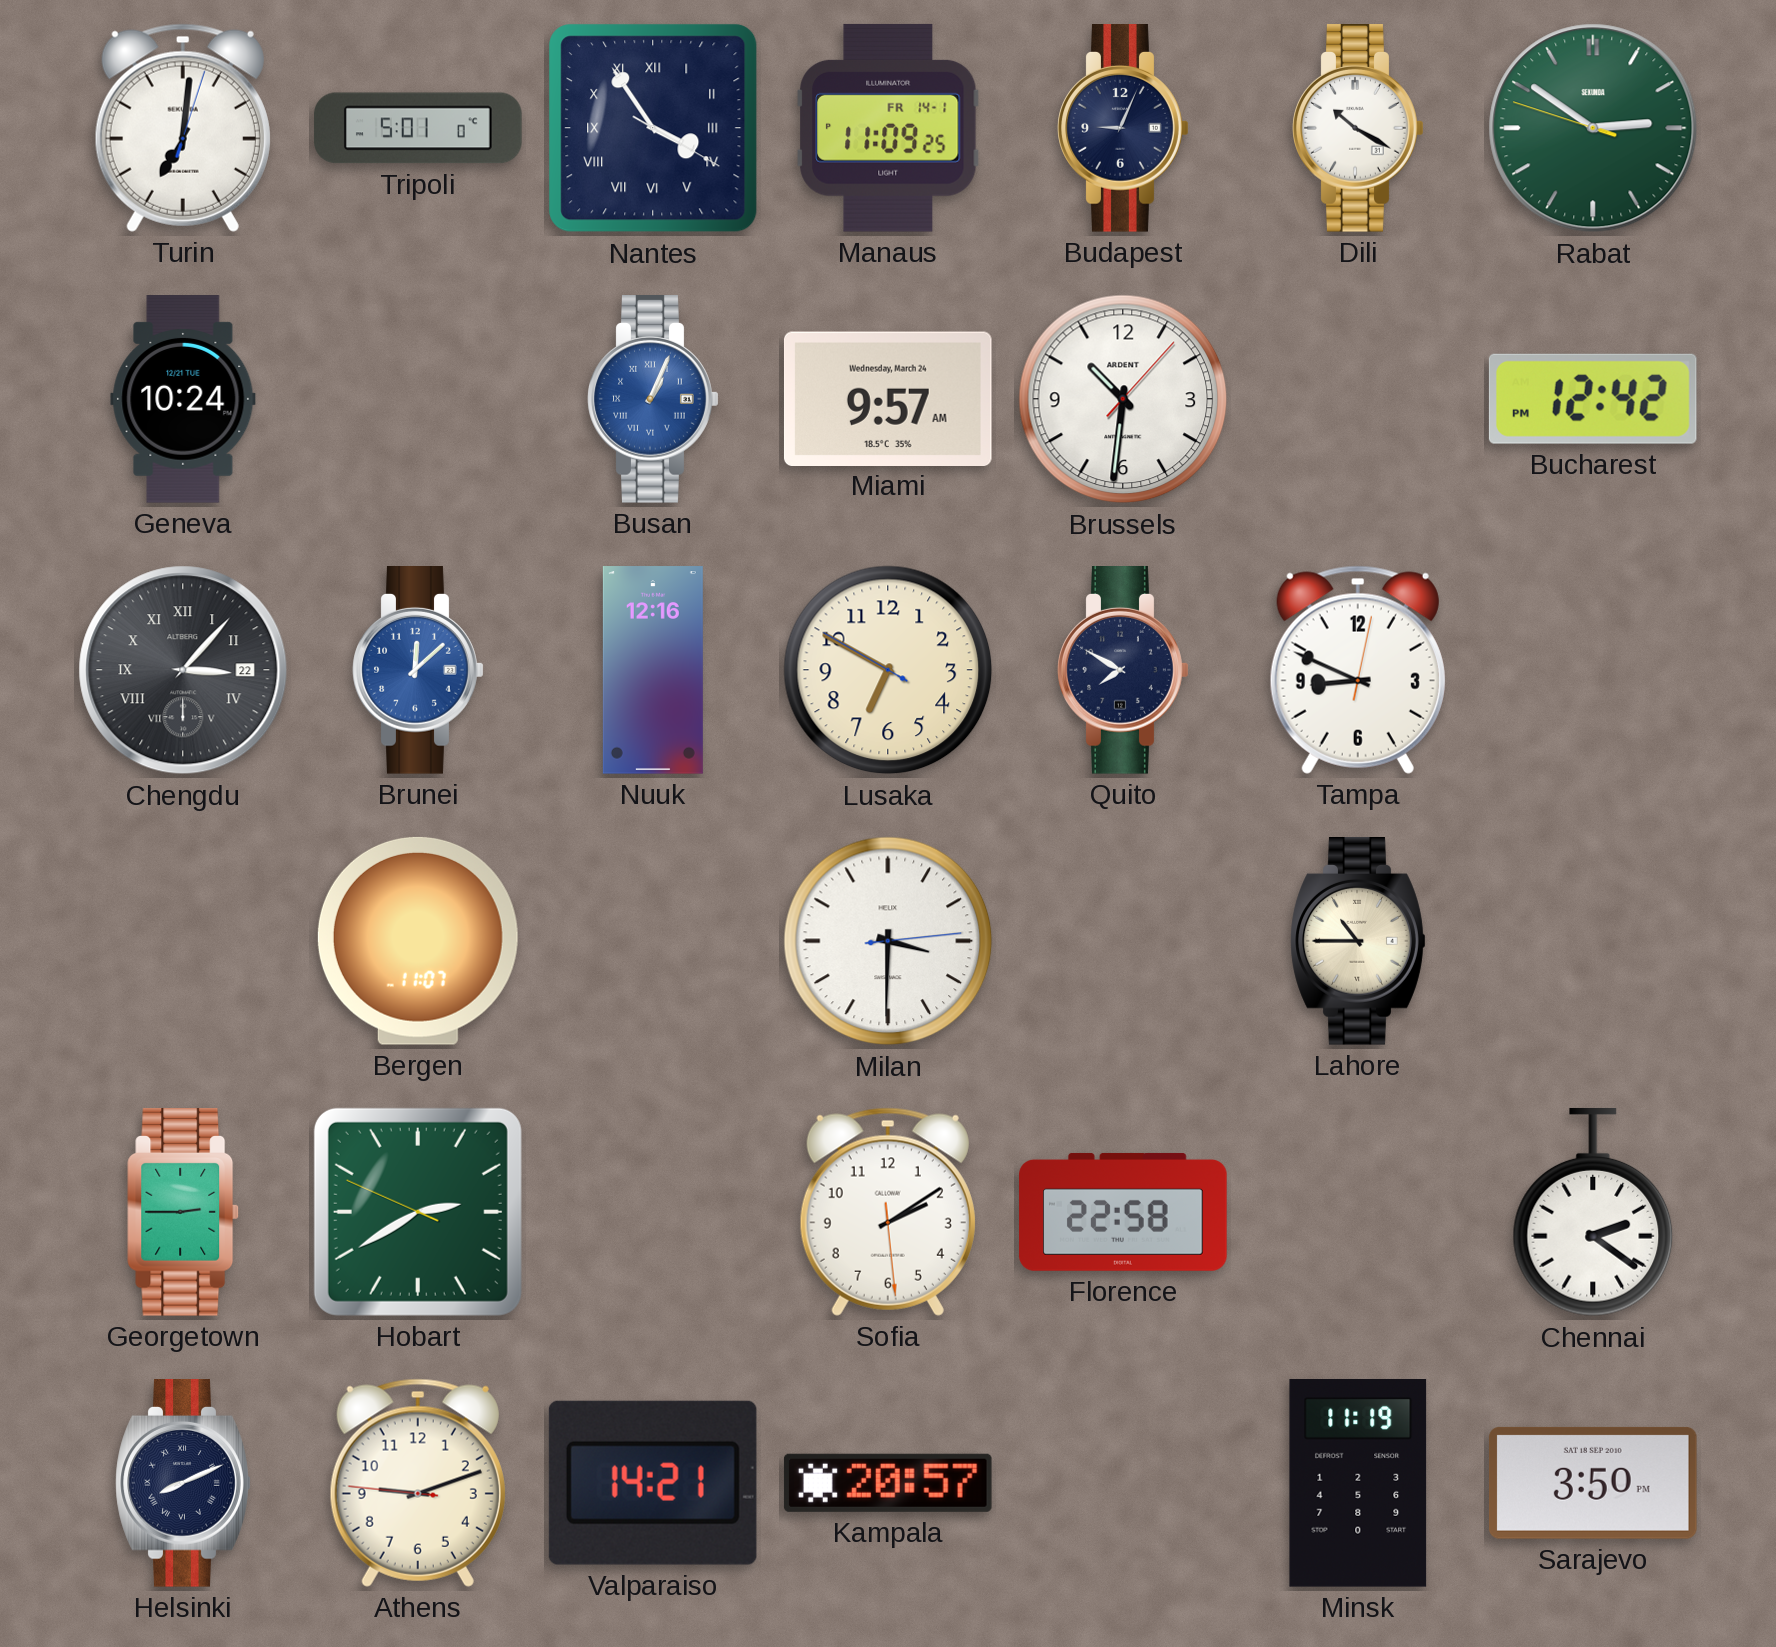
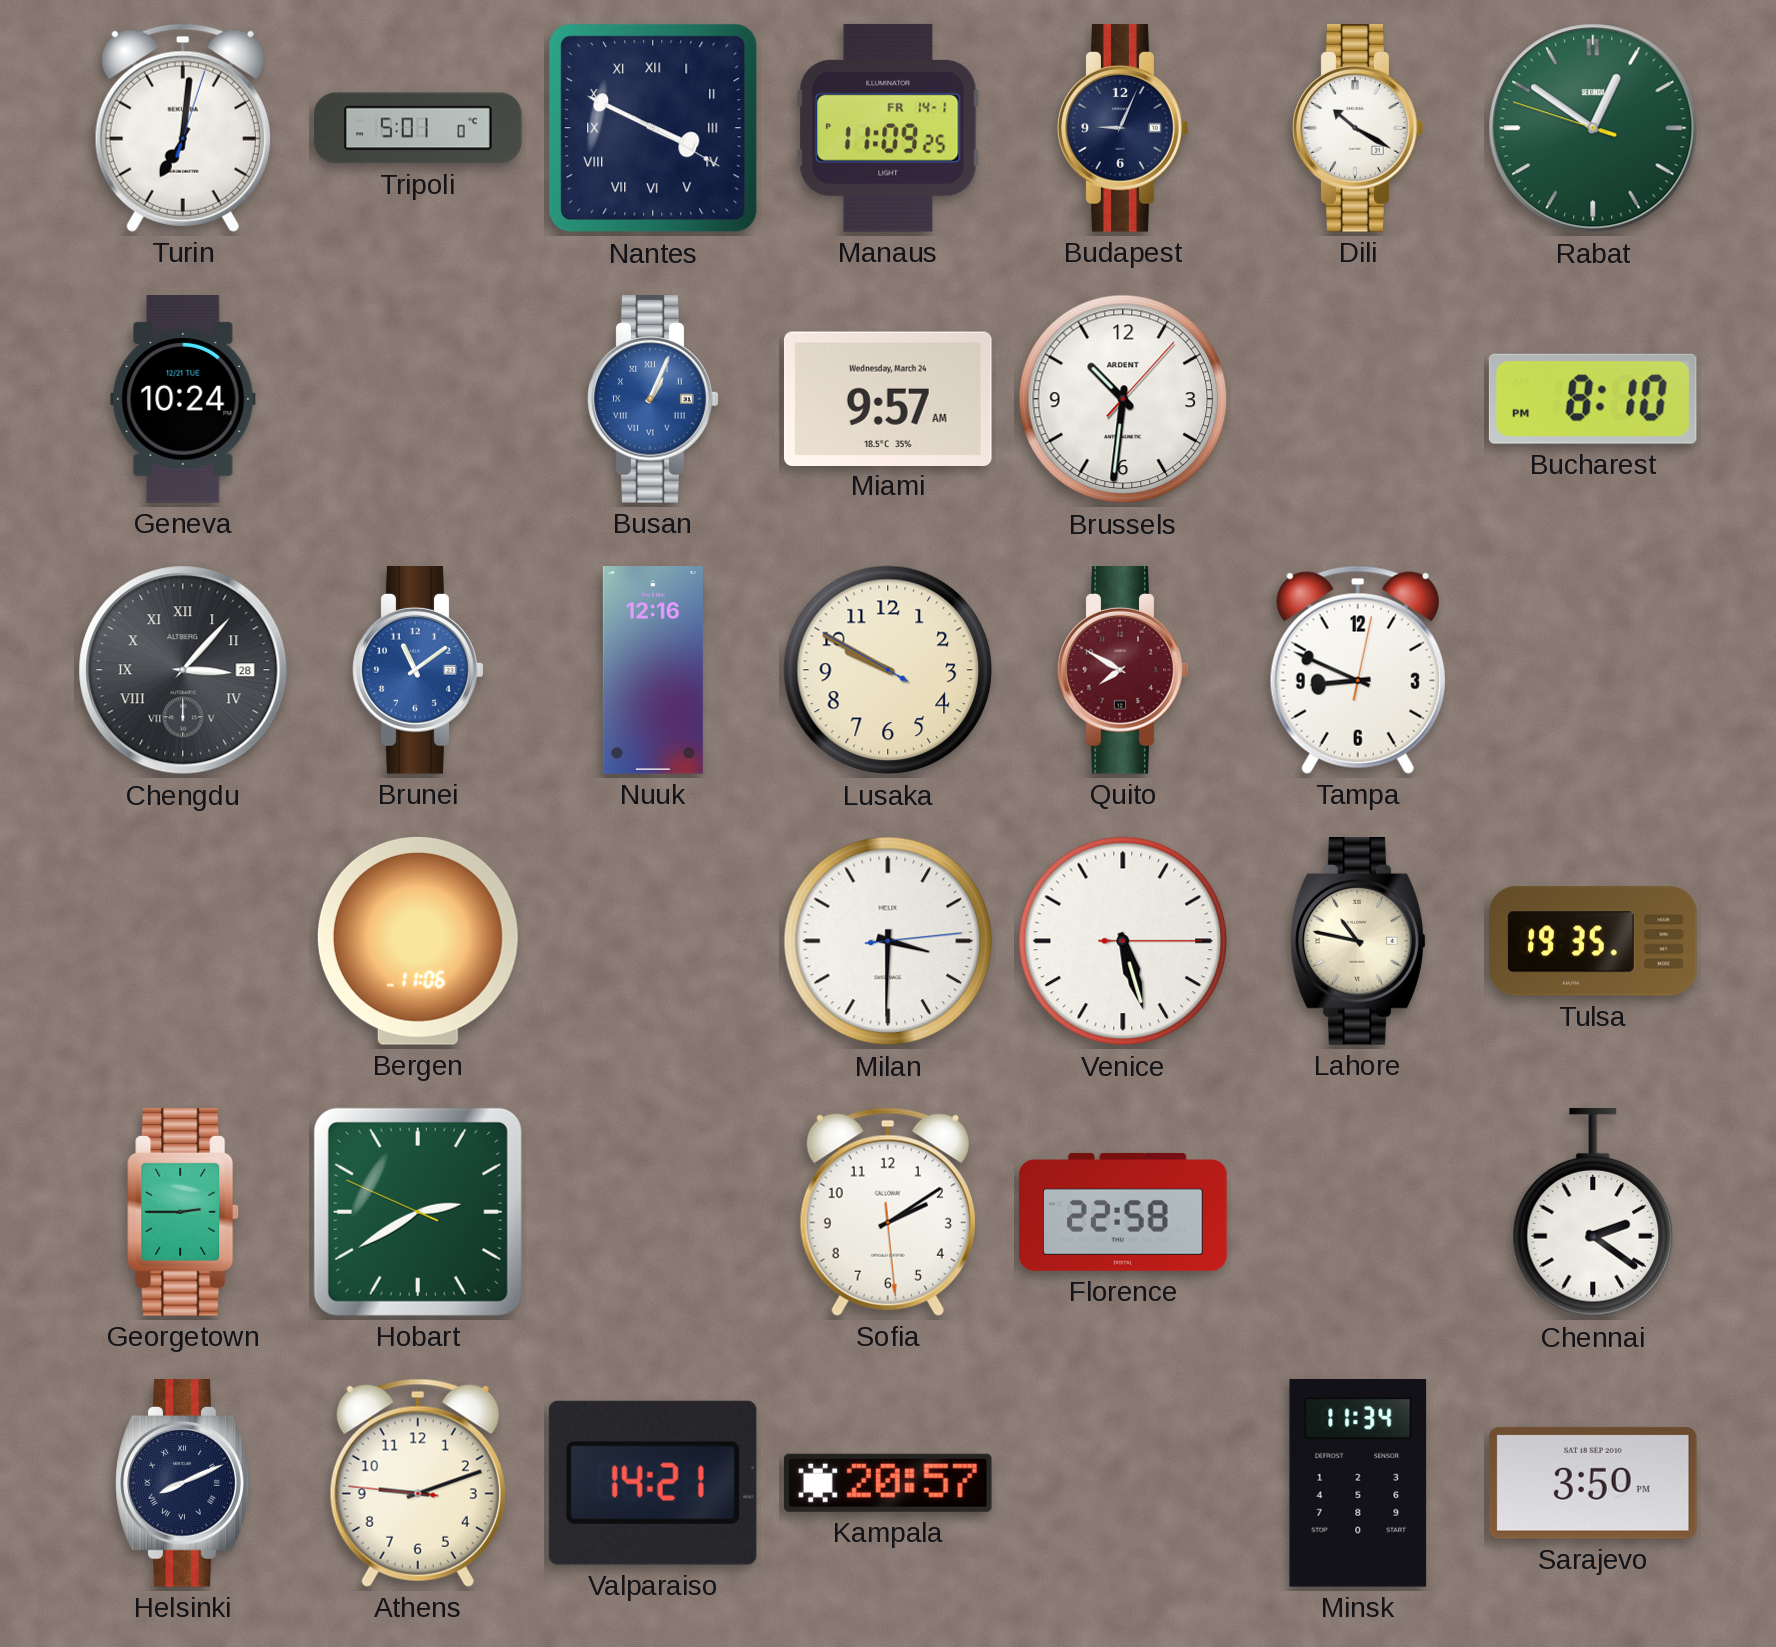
Nantes: 3:54 -> 3:49
Rabat: 2:50 -> 12:50
Bucharest: 12:42 -> 8:10
Chengdu date: 22 -> 28
Brunei: 12:08 -> 11:09
Lusaka: 6:49 -> 9:49
Quito dial: navy -> burgundy
Bergen: 11:07 -> 11:06
Venice: none -> 5:27
Lahore: 10:45 -> 10:47
Tulsa: none -> 19:35
Minsk: 11:19 -> 11:34
